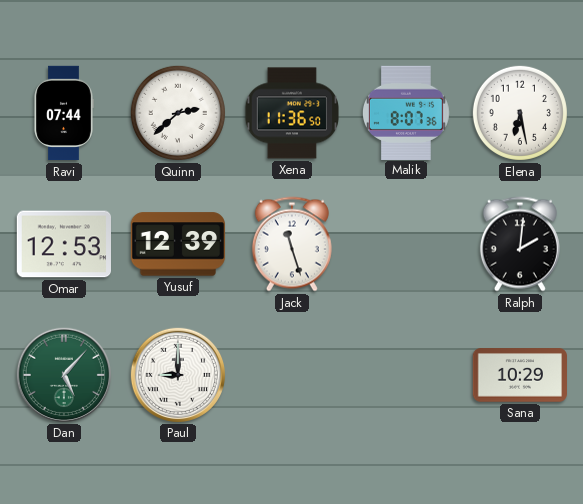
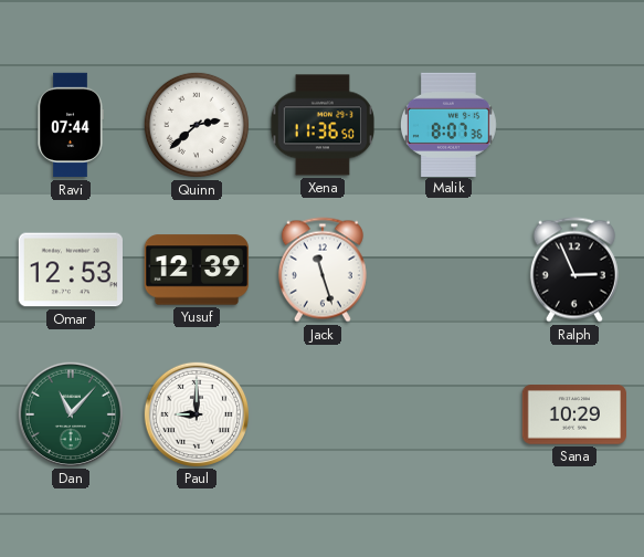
Elena: 6:28 -> none
Ralph: 2:01 -> 2:56
Dan: 5:07 -> 11:07
